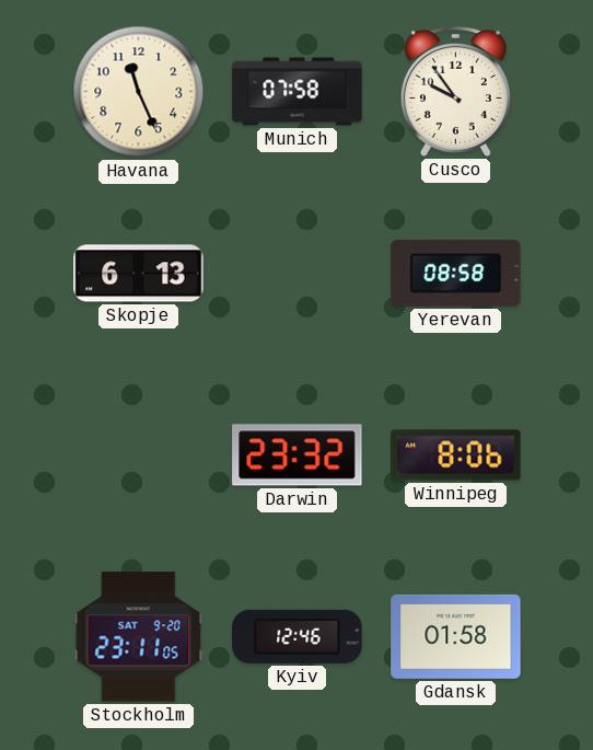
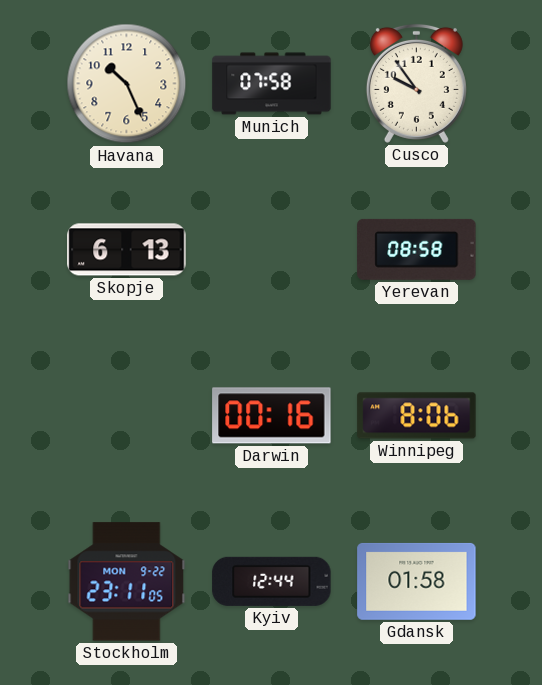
Havana: 11:26 -> 10:26
Darwin: 23:32 -> 00:16
Stockholm date: SAT 9-20 -> MON 9-22
Kyiv: 12:46 -> 12:44
